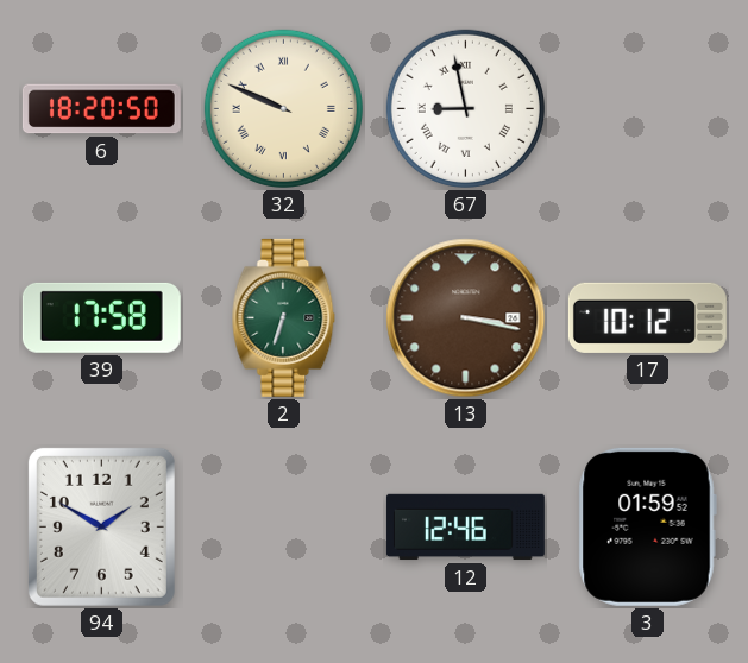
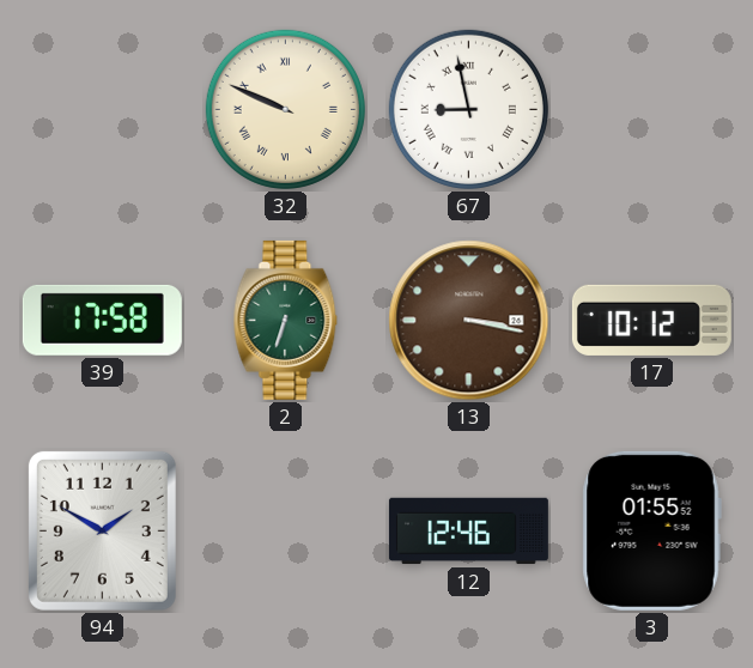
6: 18:20 -> none
3: 01:59 -> 01:55
